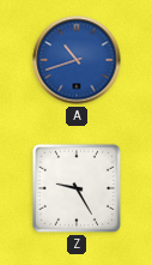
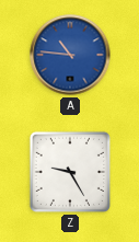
A: 10:42 -> 10:46
